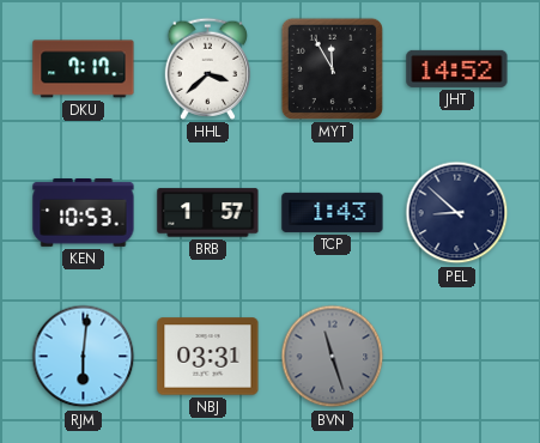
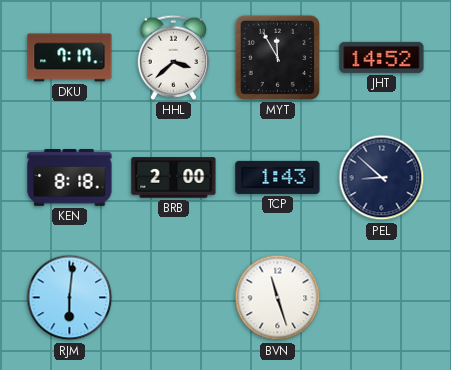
KEN: 10:53 -> 8:18
BRB: 1:57 -> 2:00
NBJ: 03:31 -> none
BVN dial: grey -> white
